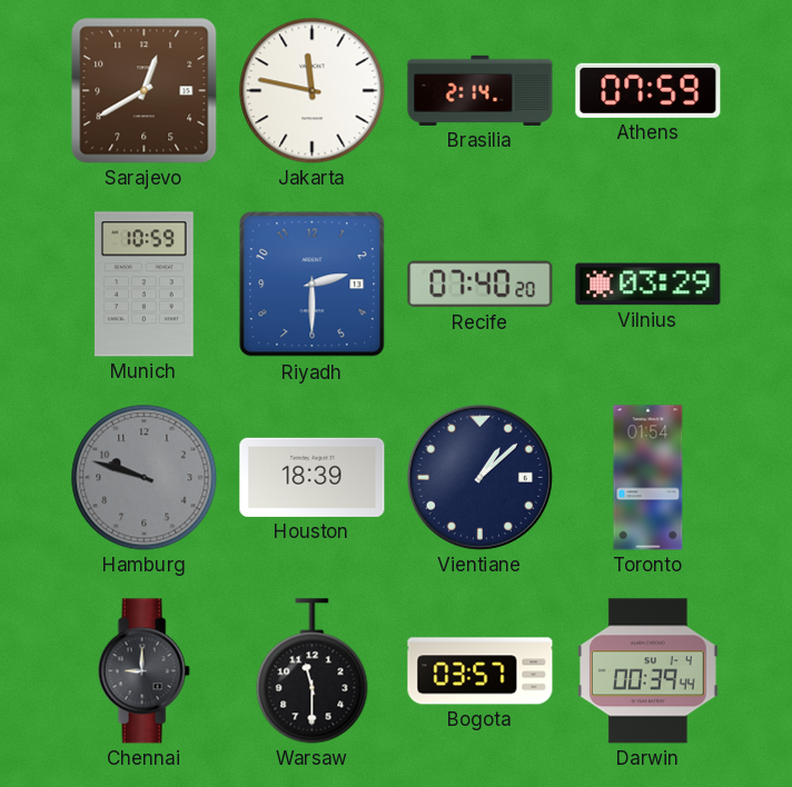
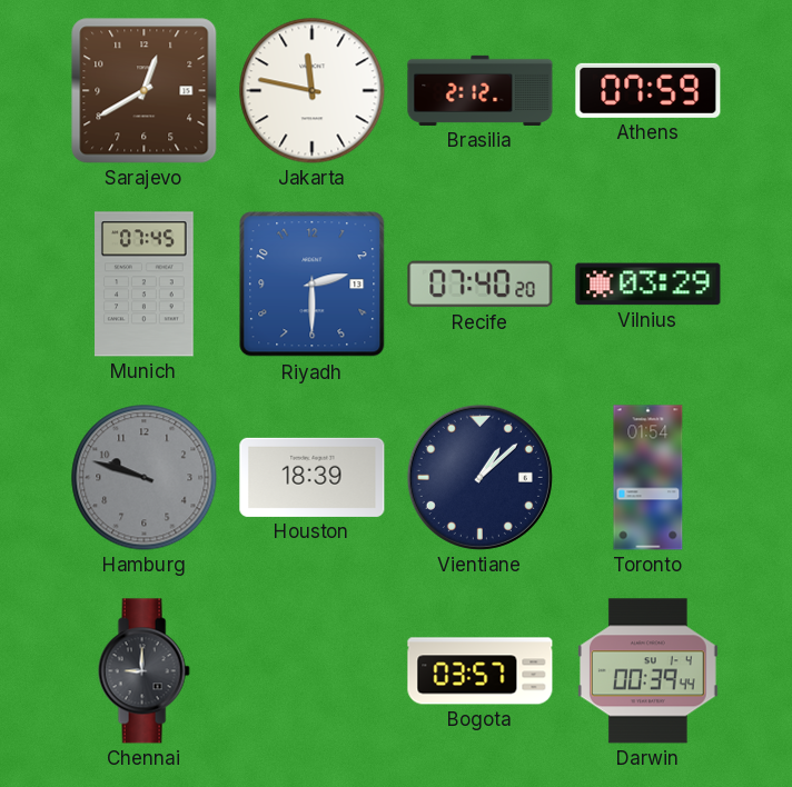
Brasilia: 2:14 -> 2:12
Munich: 10:59 -> 07:45
Warsaw: 11:30 -> none
